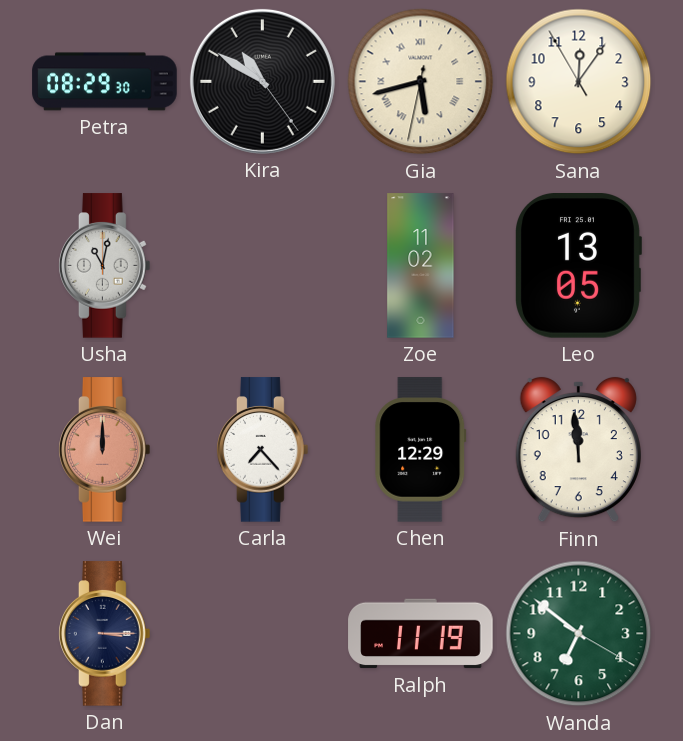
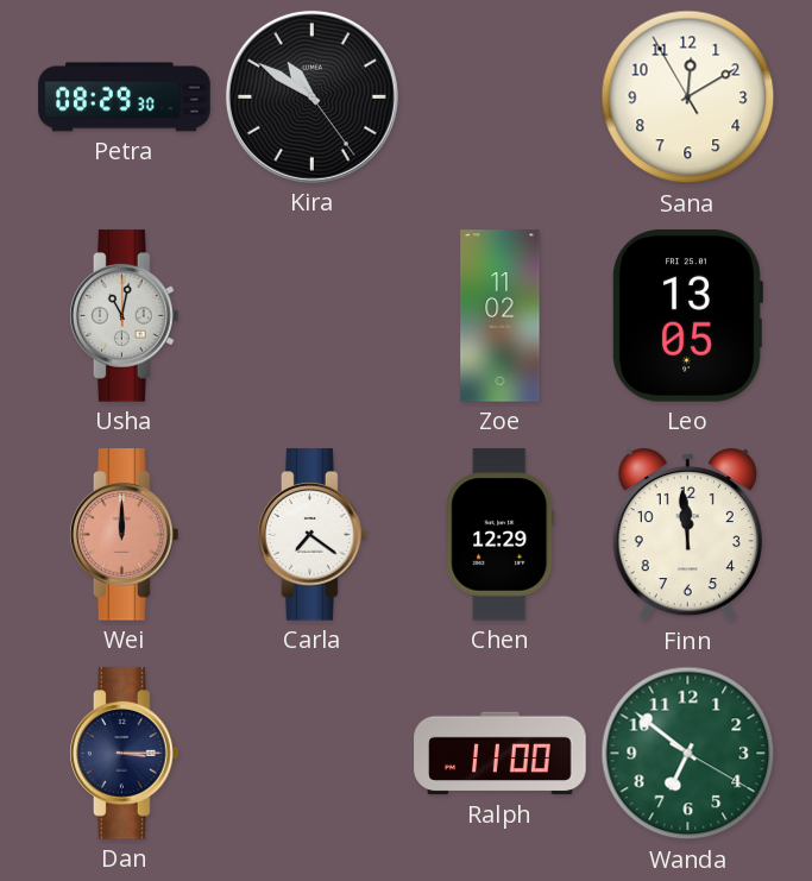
Gia: 5:42 -> none
Sana: 12:05 -> 12:09
Carla: 7:23 -> 7:21
Ralph: 11:19 -> 11:00
